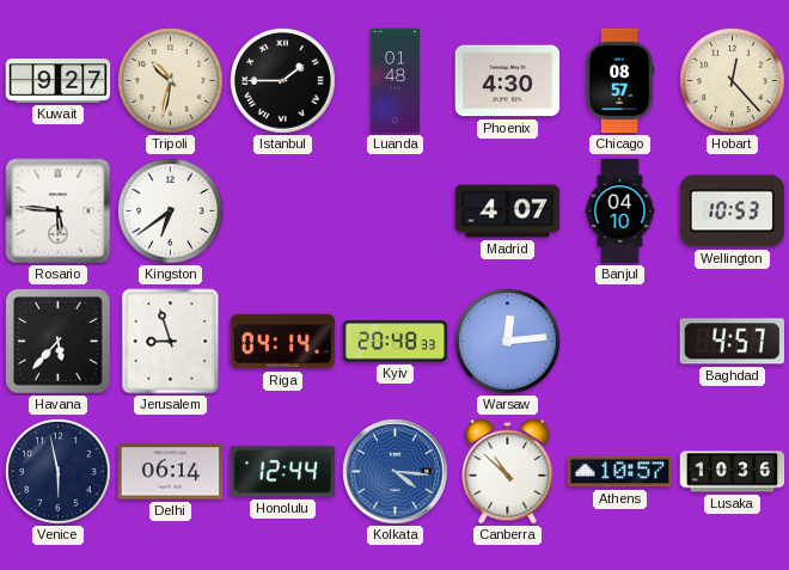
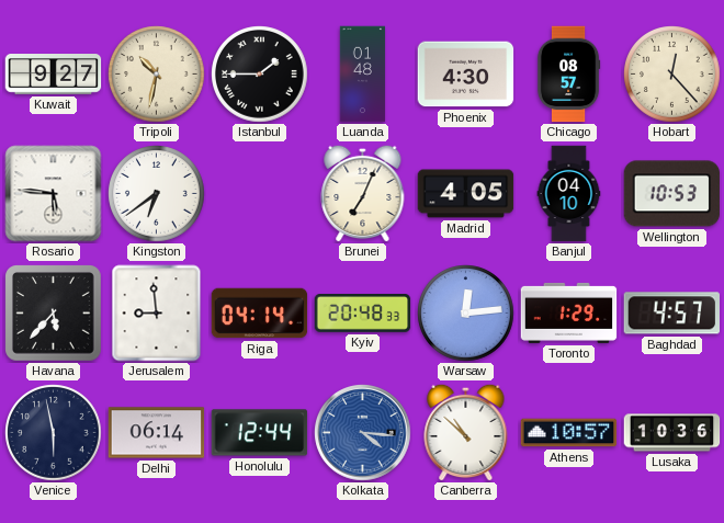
Brunei: none -> 7:04
Madrid: 4:07 -> 4:05
Jerusalem: 8:57 -> 8:59
Toronto: none -> 1:29
